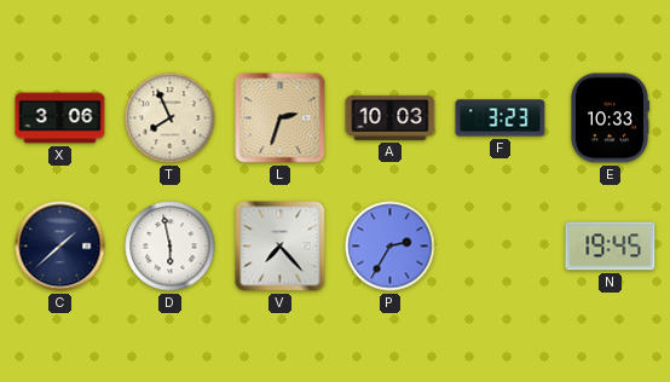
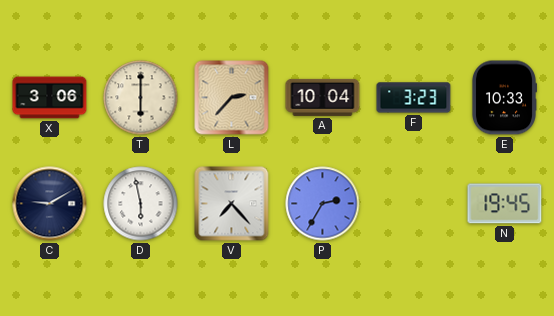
T: 7:56 -> 6:00
L: 2:33 -> 2:37
A: 10:03 -> 10:04
C: 1:38 -> 9:10
